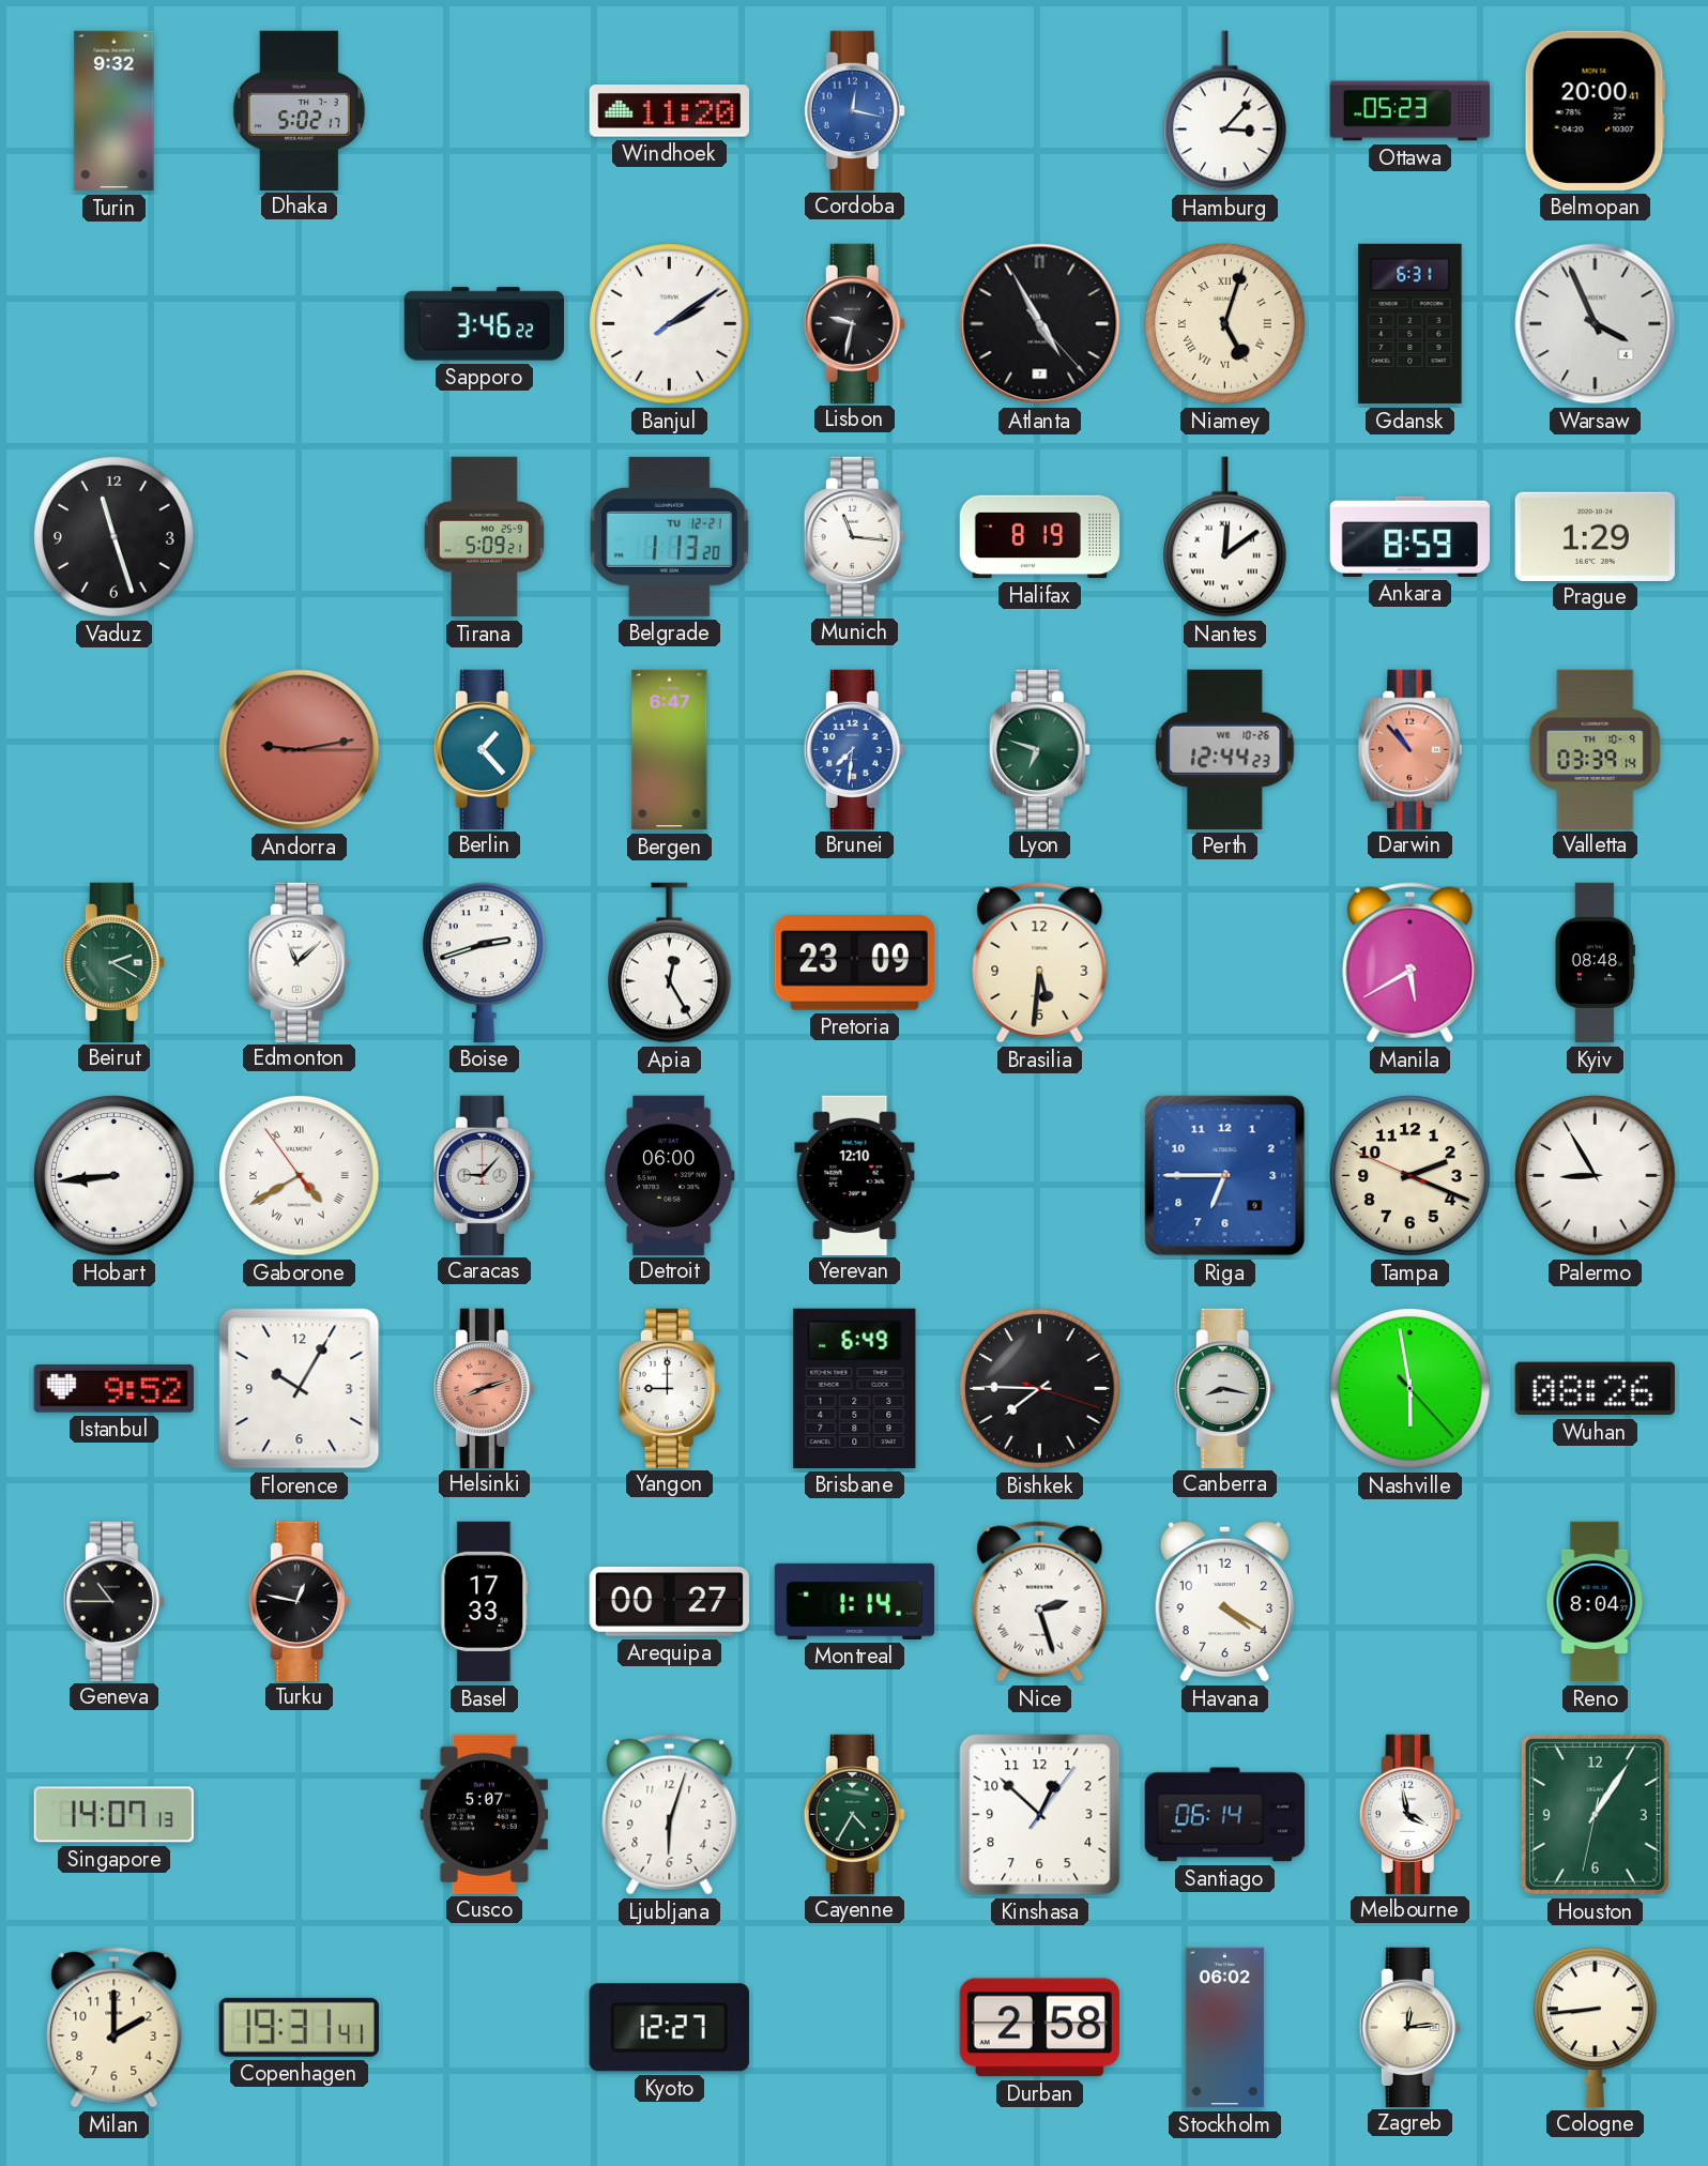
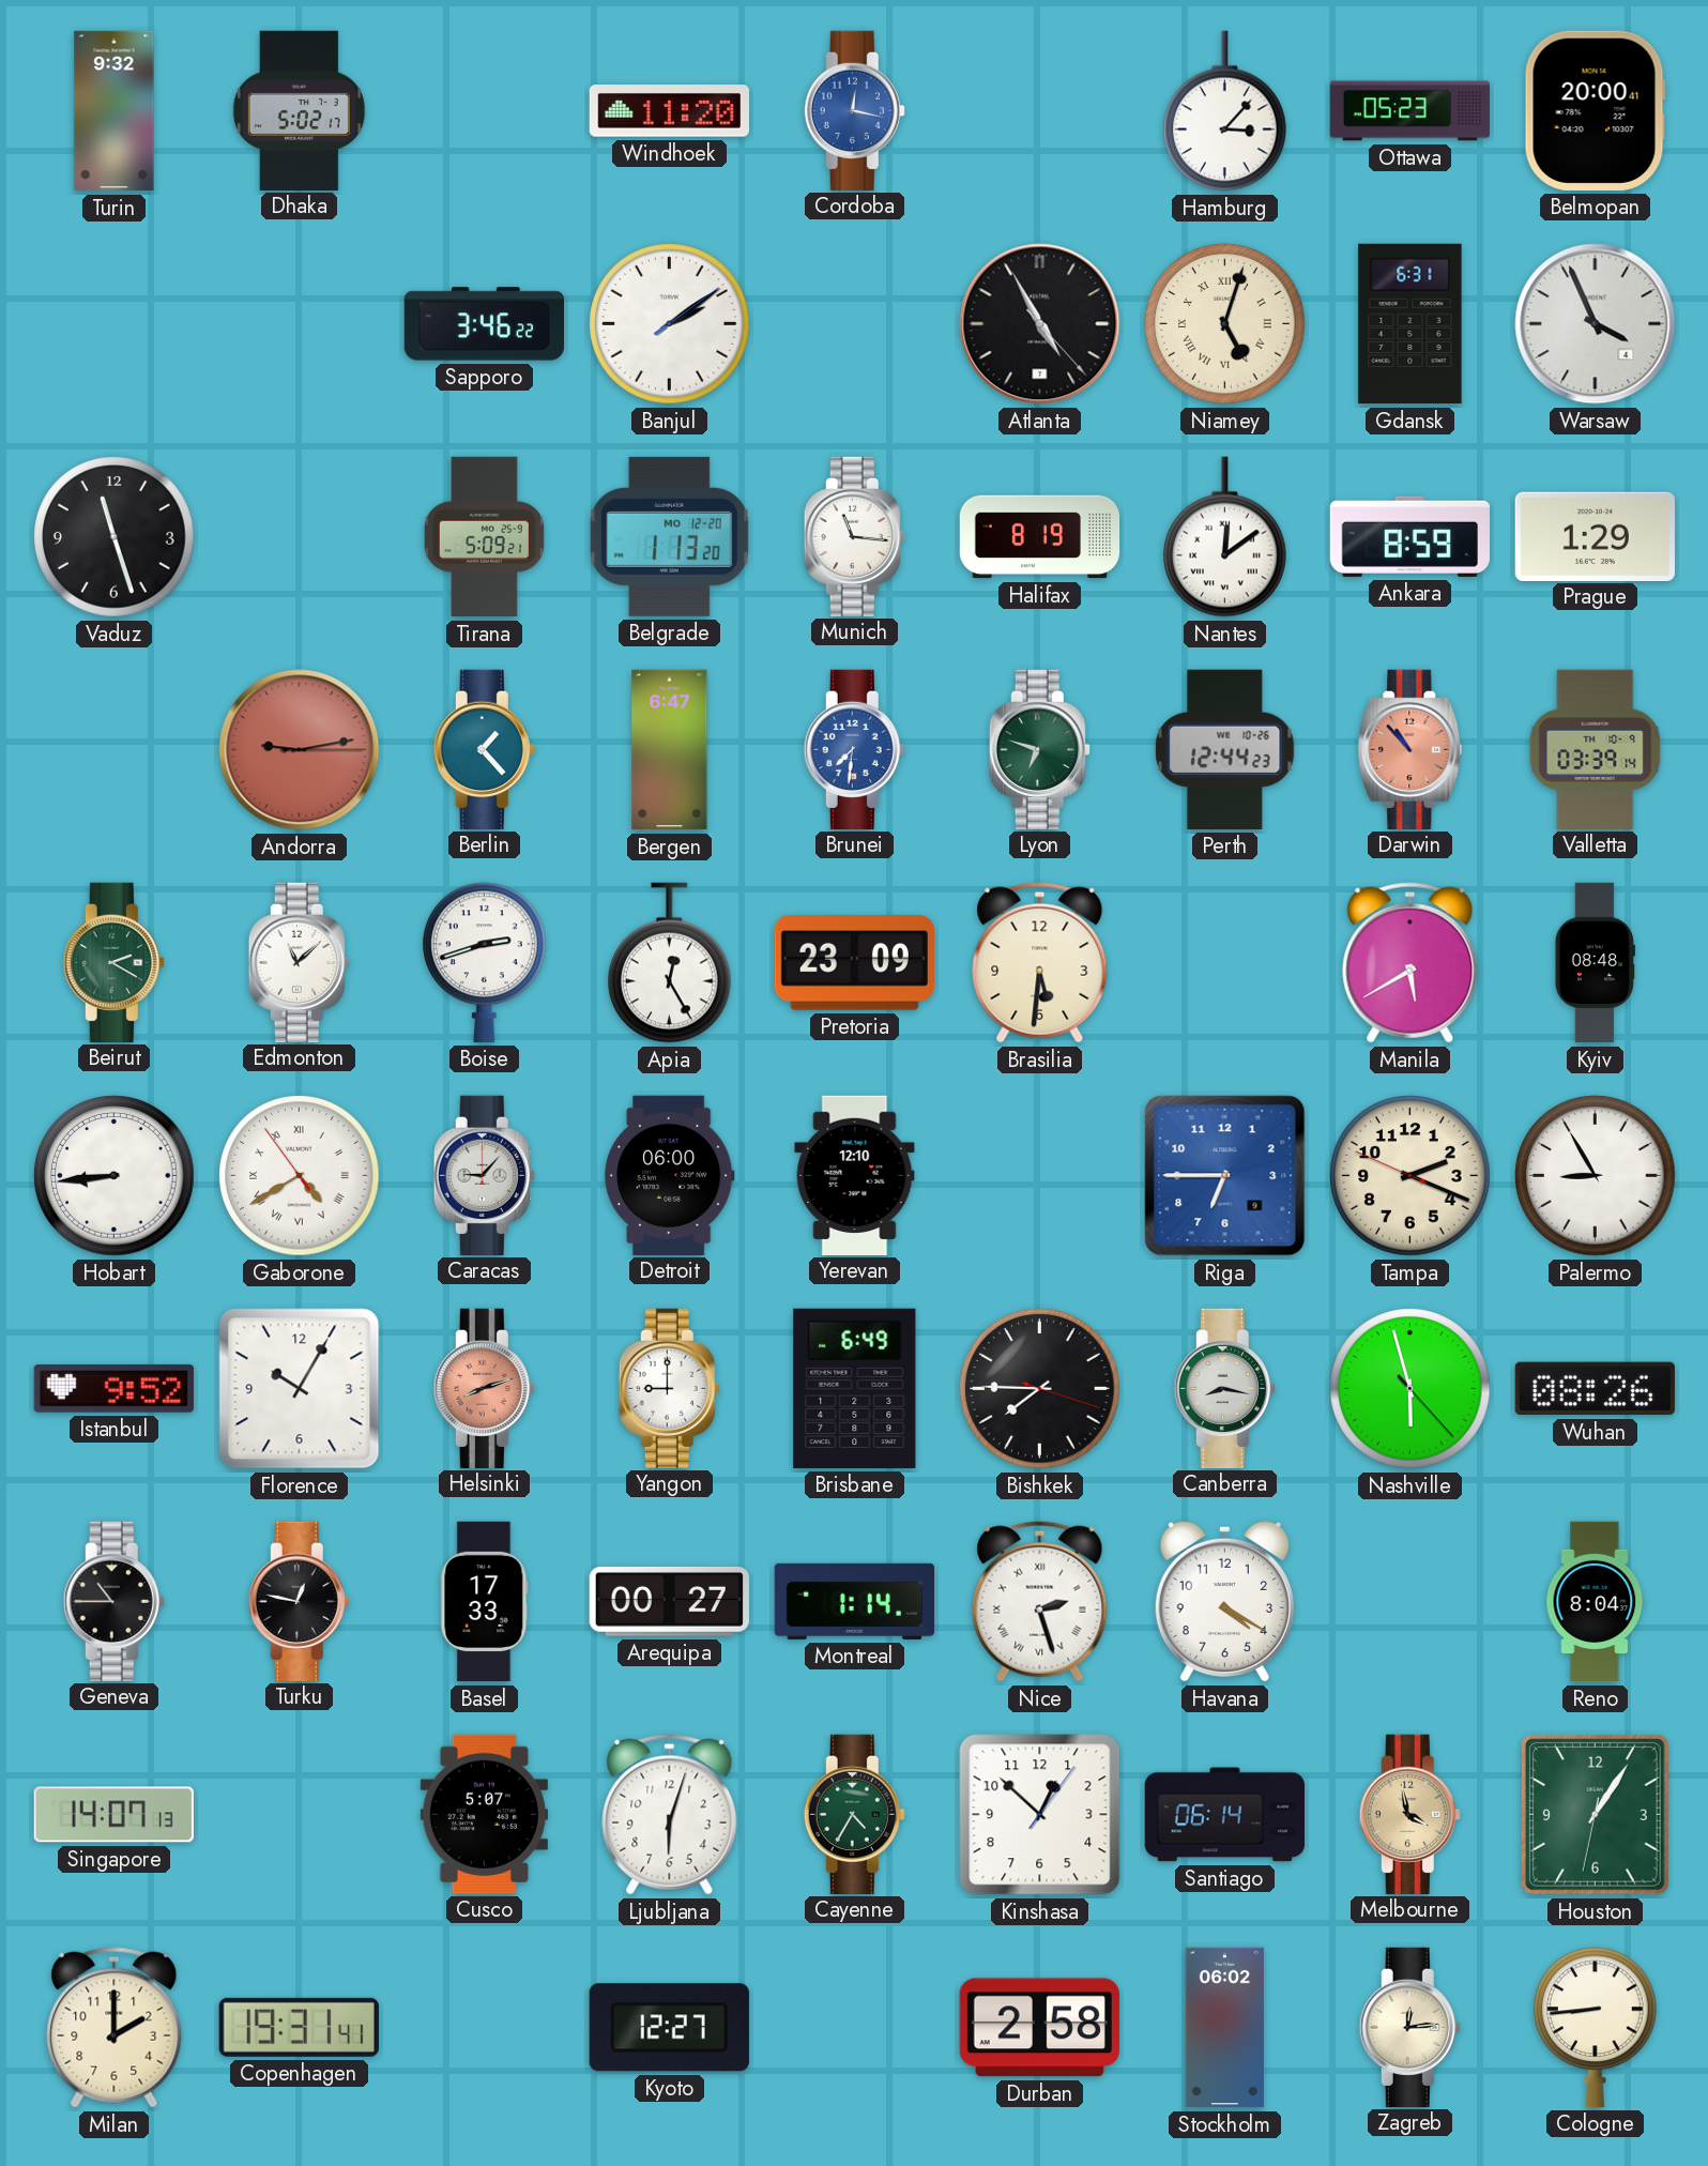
Lisbon: 9:32 -> none
Belgrade date: TU 12-21 -> MO 12-20
Nashville: 5:58 -> 5:57
Melbourne dial: white -> champagne
